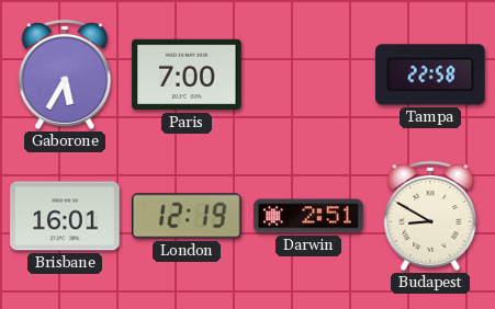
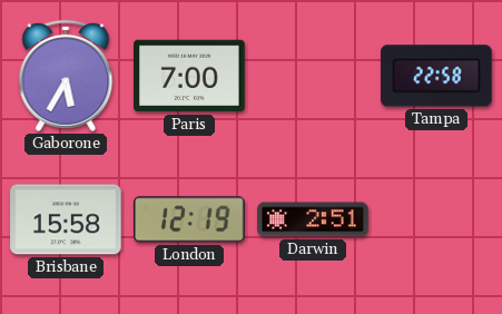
Brisbane: 16:01 -> 15:58
Budapest: 8:50 -> none
